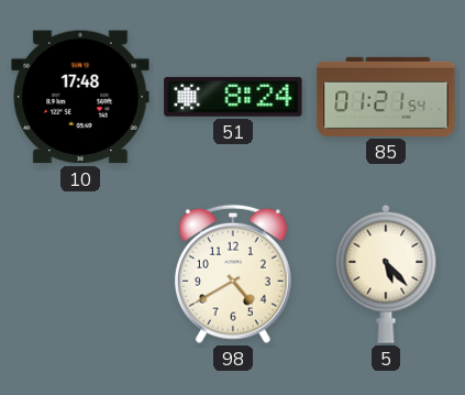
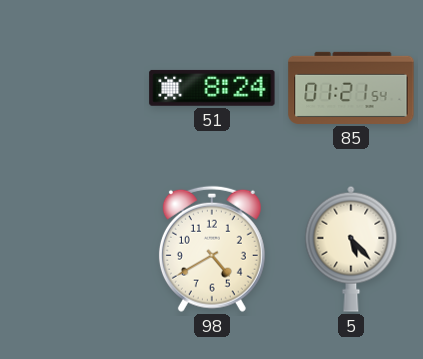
10: 17:48 -> none
